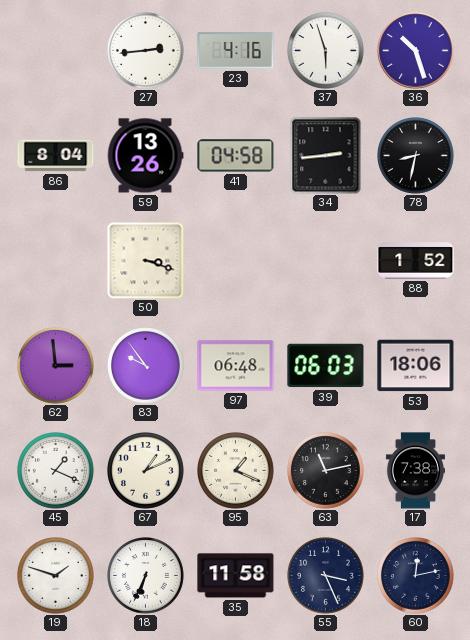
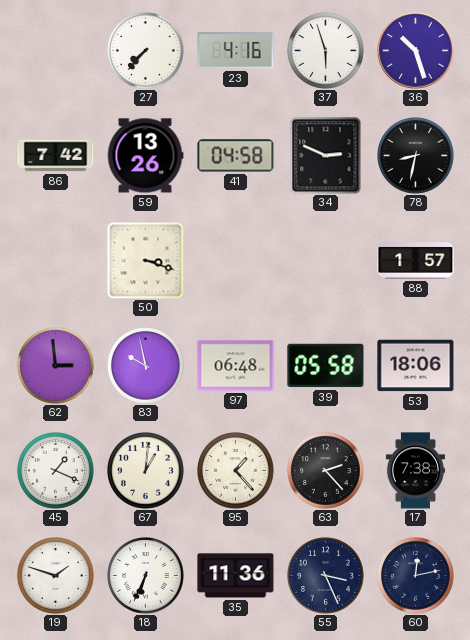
27: 2:44 -> 7:37
86: 8:04 -> 7:42
34: 2:44 -> 2:49
88: 1:52 -> 1:57
83: 9:54 -> 9:58
39: 06:03 -> 05:58
67: 1:11 -> 1:01
95: 1:19 -> 1:23
63: 11:13 -> 2:23
35: 11:58 -> 11:36
